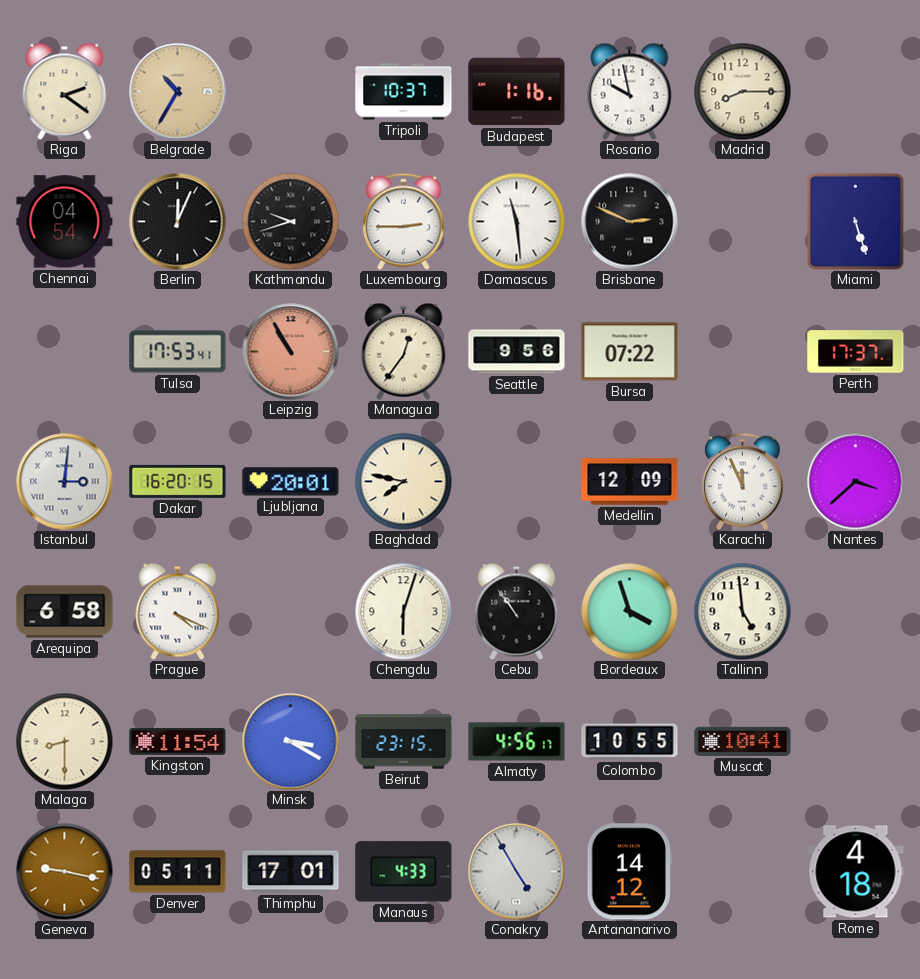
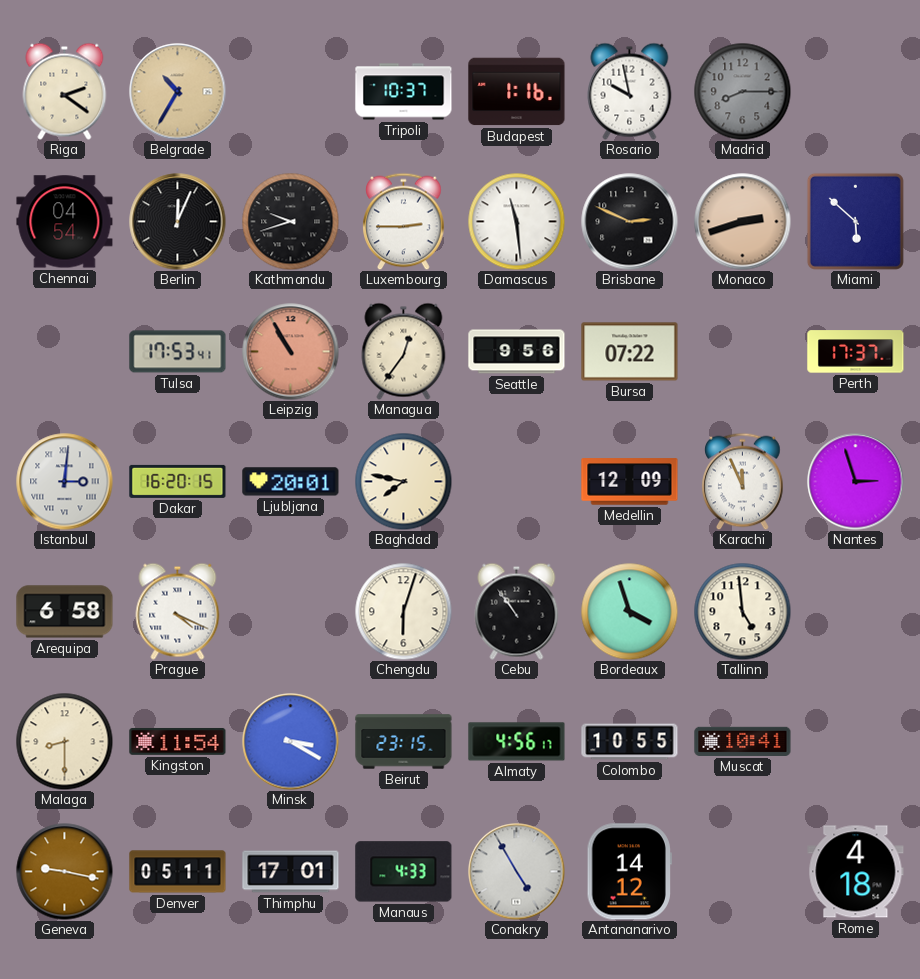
Madrid dial: cream -> grey
Monaco: none -> 2:42
Miami: 5:27 -> 5:52
Nantes: 3:38 -> 2:57
